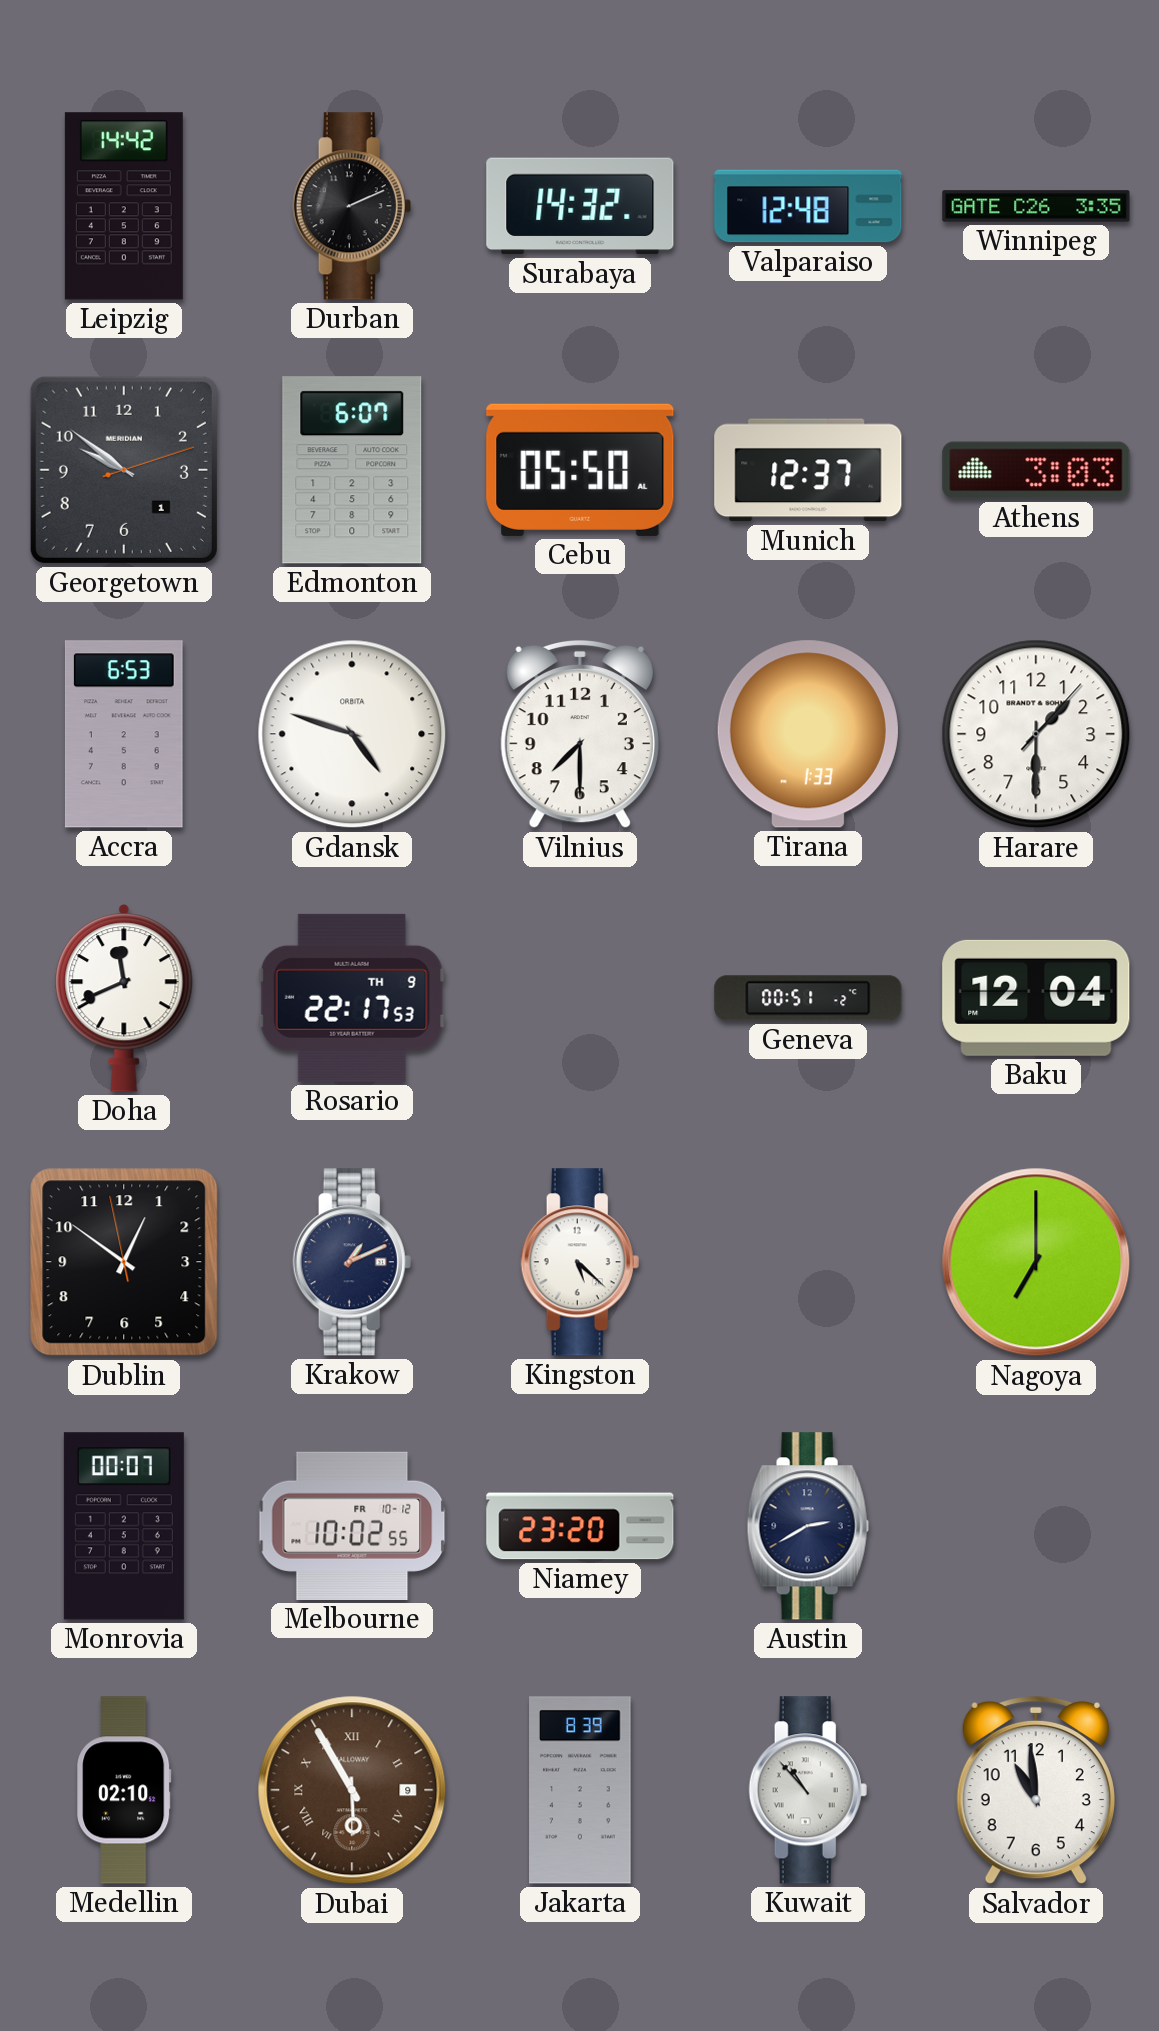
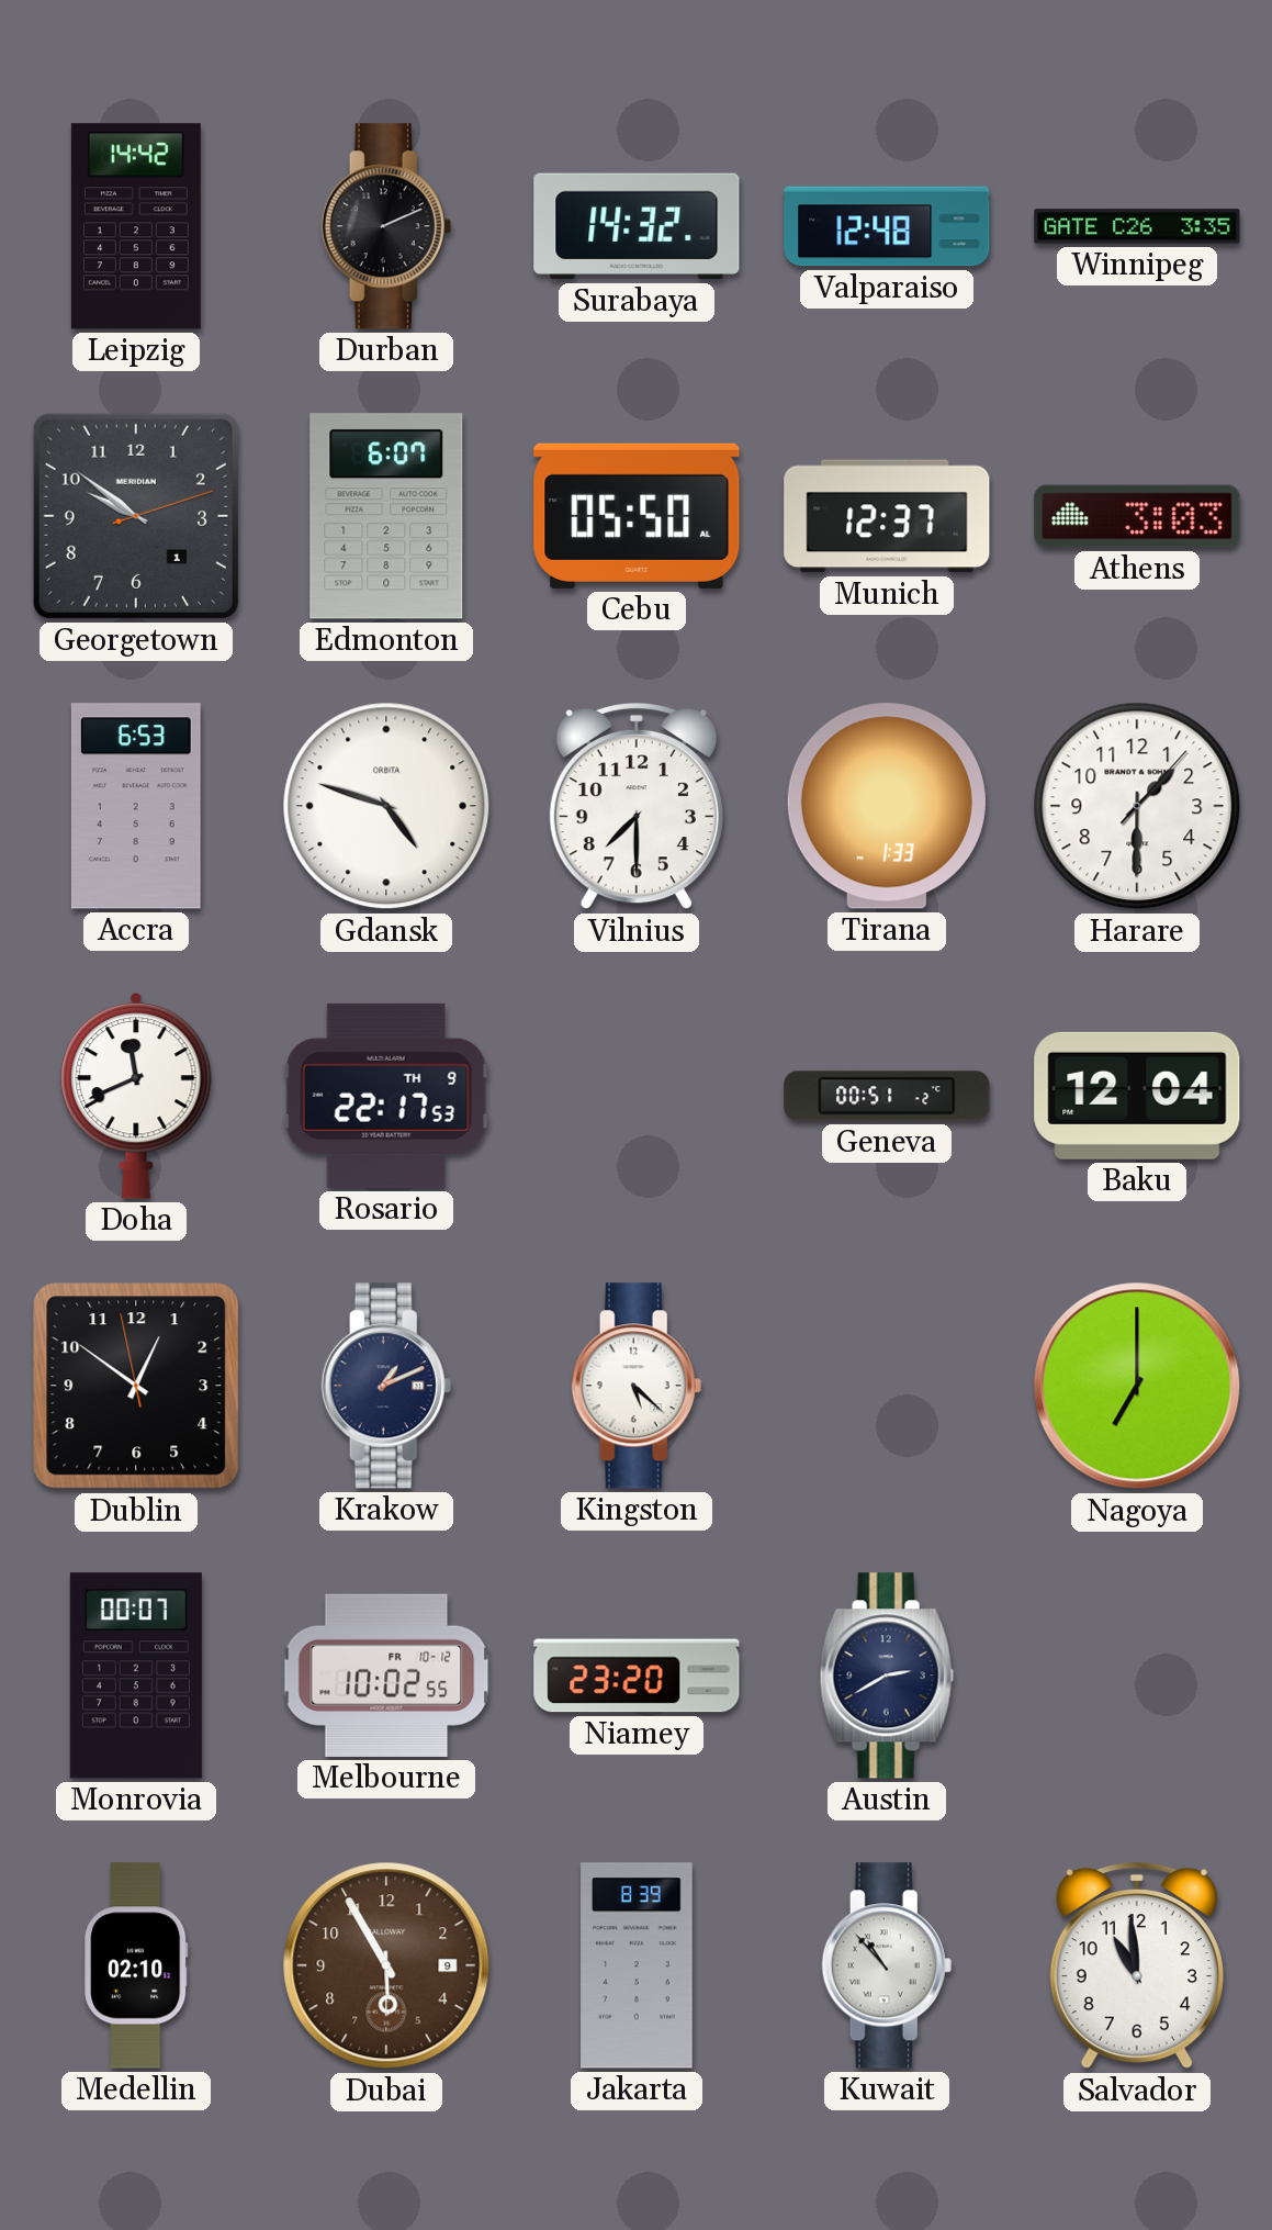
Dubai numerals: Roman -> Arabic
